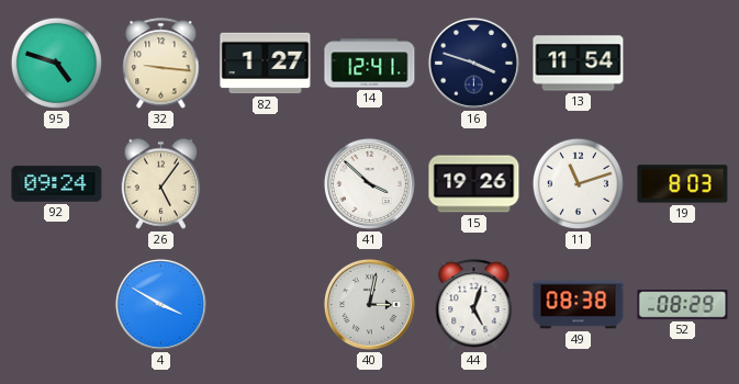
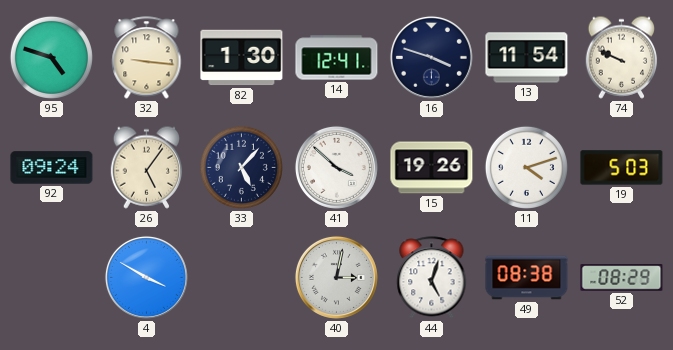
82: 1:27 -> 1:30
74: none -> 9:49
33: none -> 5:07
11: 11:12 -> 4:12
19: 8:03 -> 5:03
